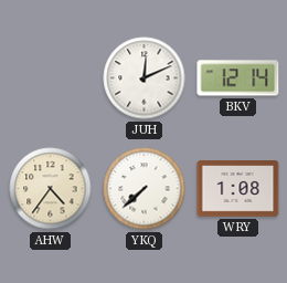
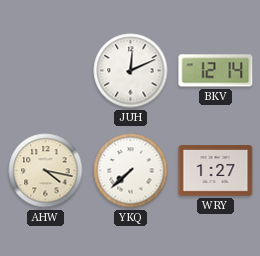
AHW: 4:36 -> 4:17
WRY: 1:08 -> 1:27
